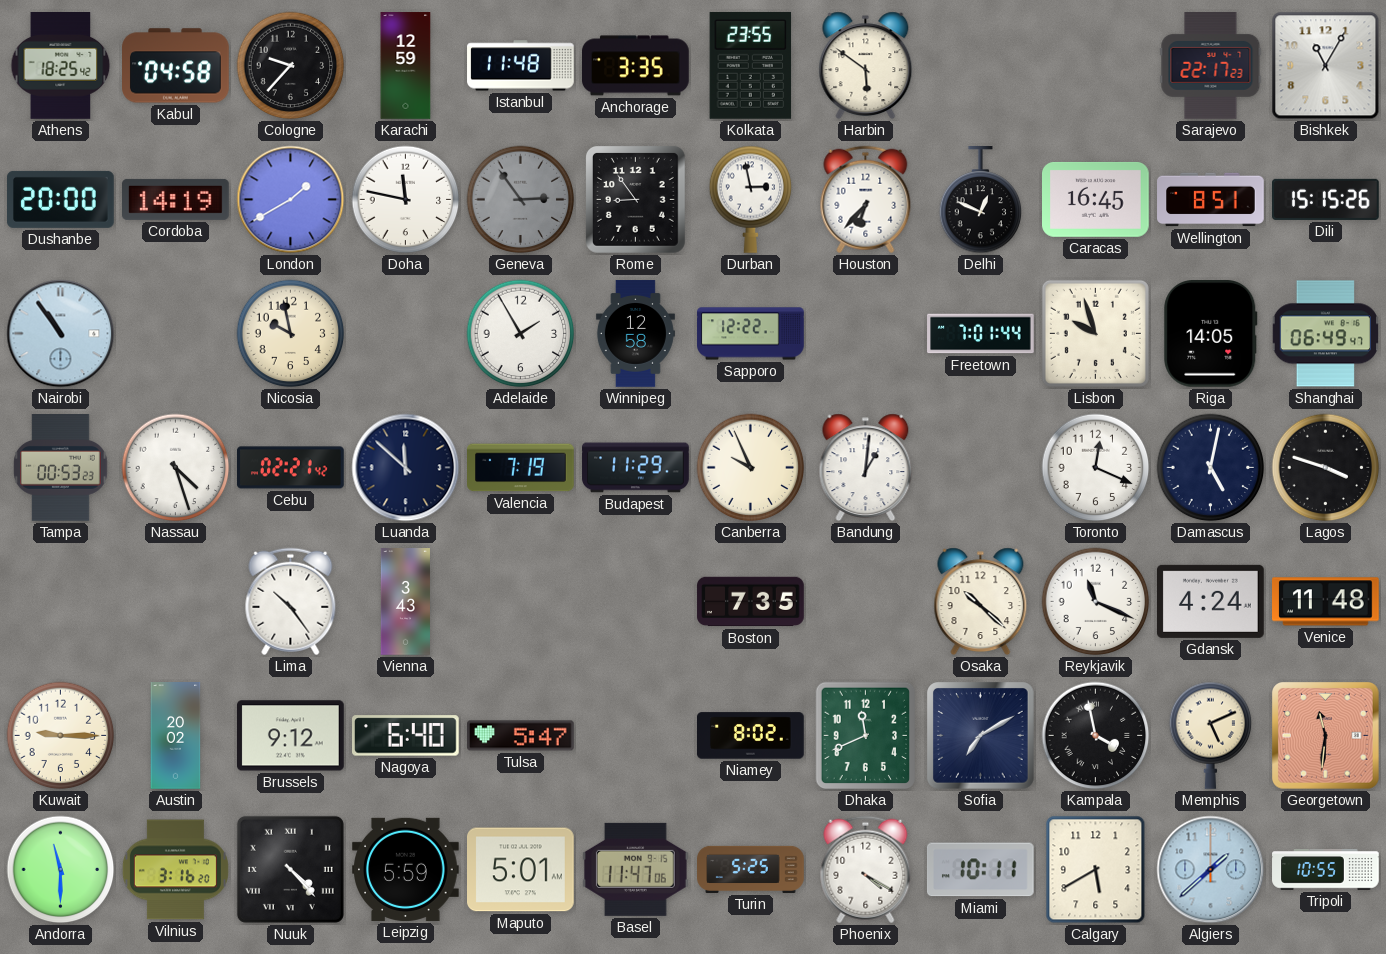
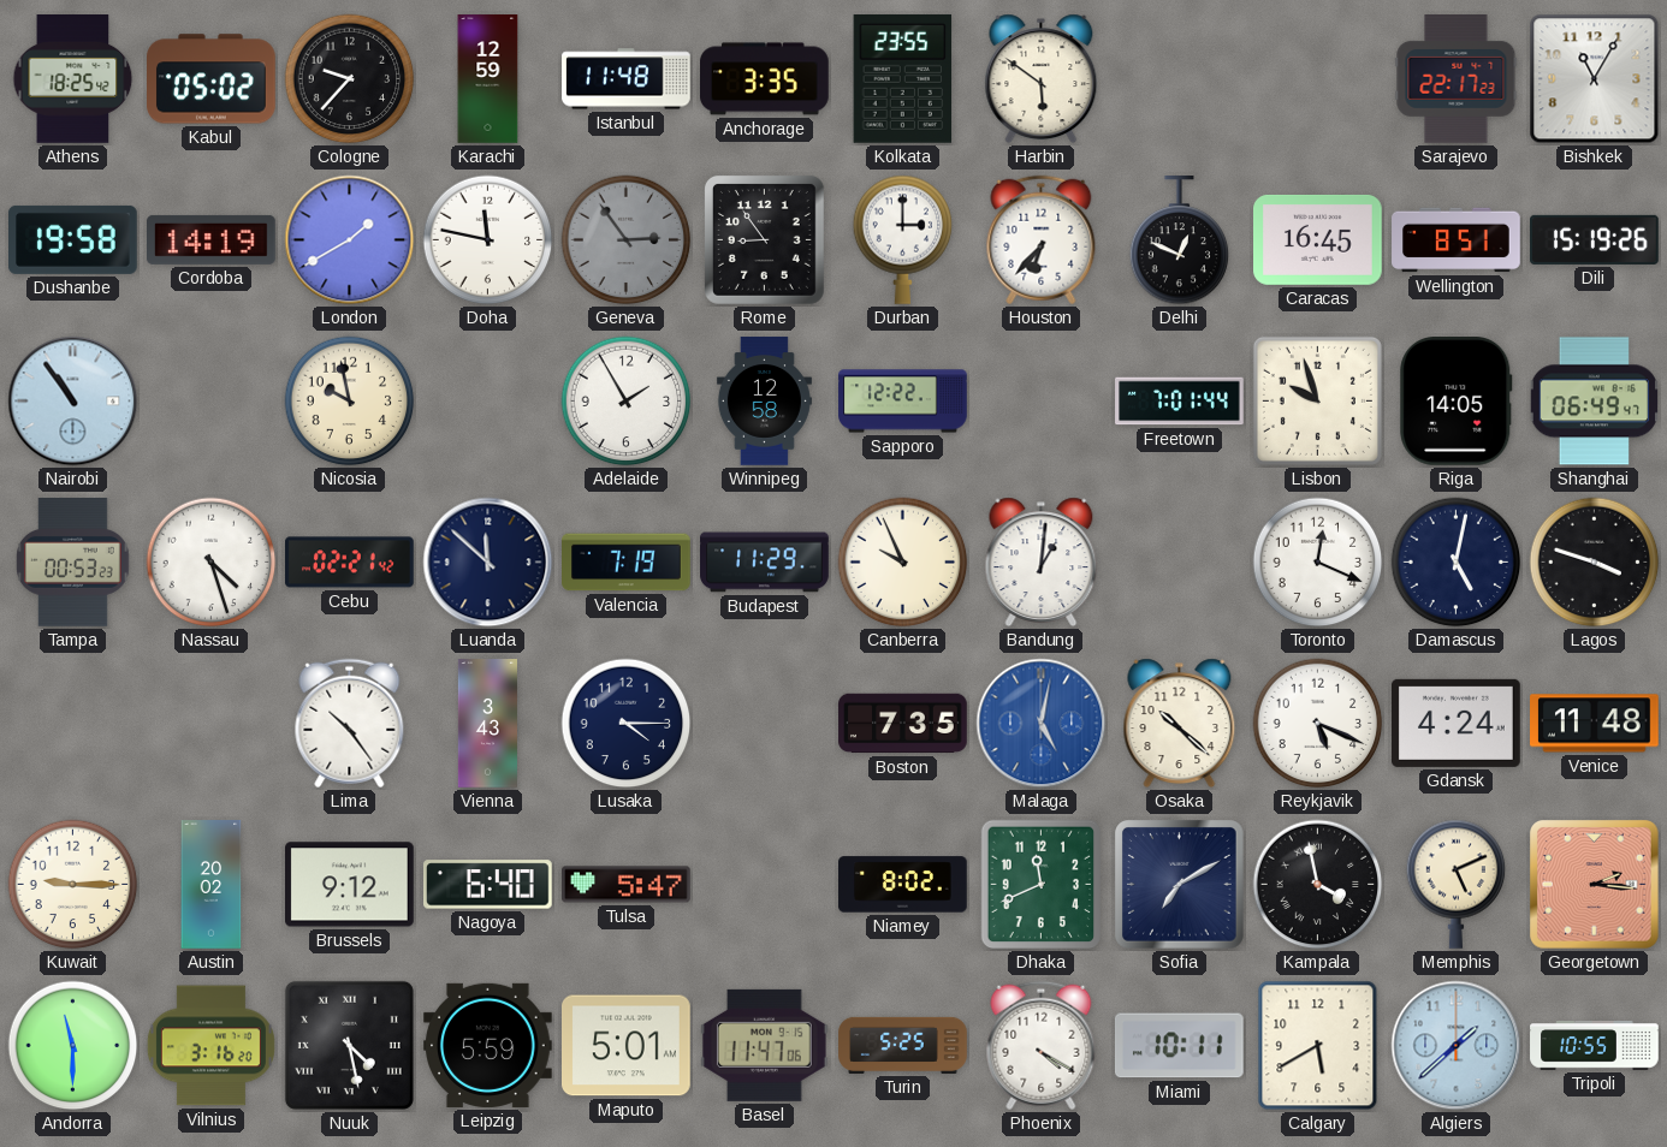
Kabul: 04:58 -> 05:02
Dushanbe: 20:00 -> 19:58
Durban: 2:58 -> 3:00
Dili: 15:15 -> 15:19
Lusaka: none -> 4:15
Malaga: none -> 5:02
Reykjavik: 11:19 -> 5:19
Georgetown: 11:31 -> 2:16
Nuuk: 4:23 -> 4:28
